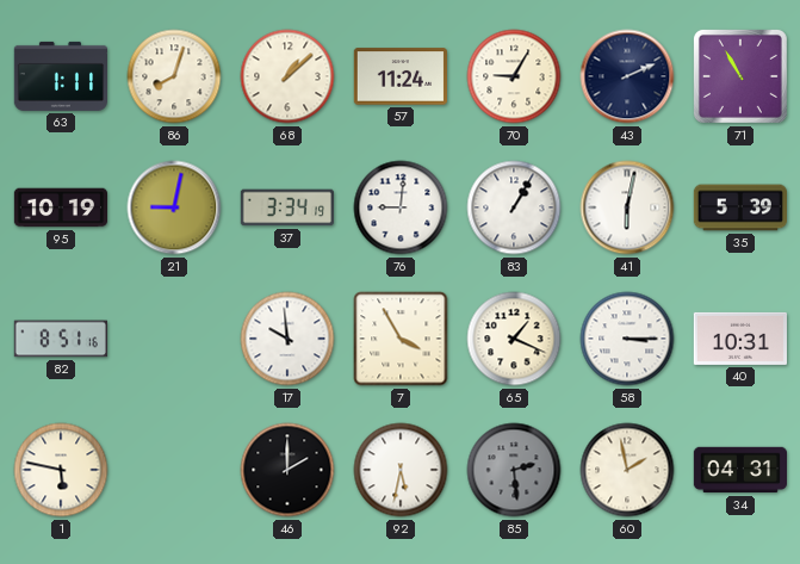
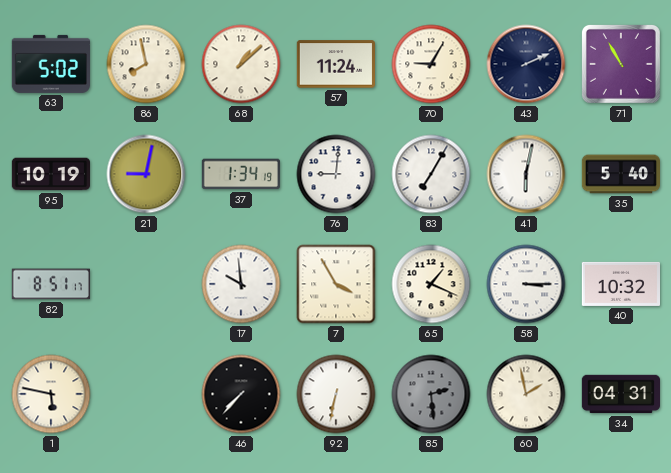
63: 1:11 -> 5:02
86: 8:03 -> 7:58
37: 3:34 -> 1:34
83: 1:05 -> 7:05
35: 5:39 -> 5:40
82: 8:51:16 -> 8:51:17
40: 10:31 -> 10:32
46: 2:00 -> 7:37
92: 5:32 -> 6:32
